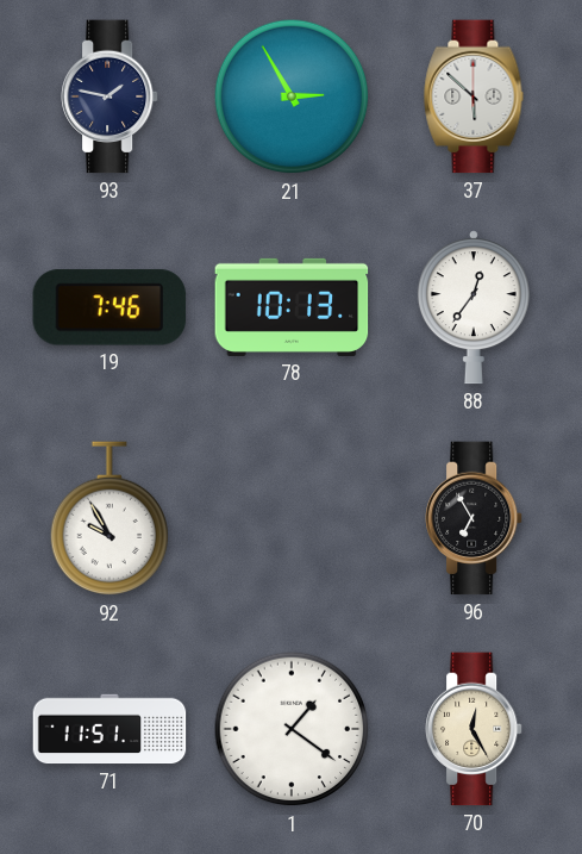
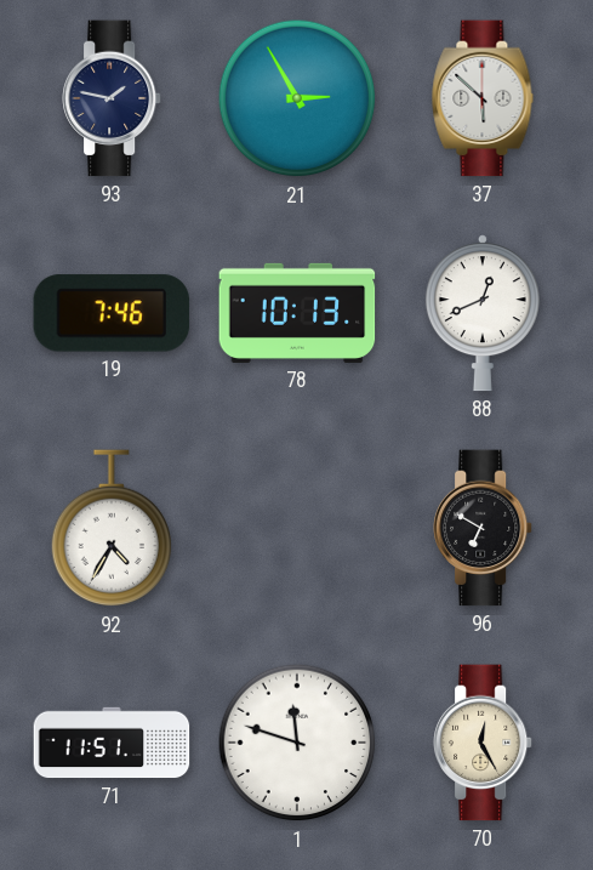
88: 12:36 -> 12:41
92: 9:55 -> 4:35
96: 6:55 -> 6:50
1: 1:21 -> 11:48
